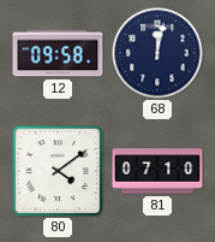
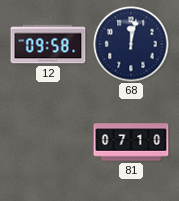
80: 4:09 -> none
